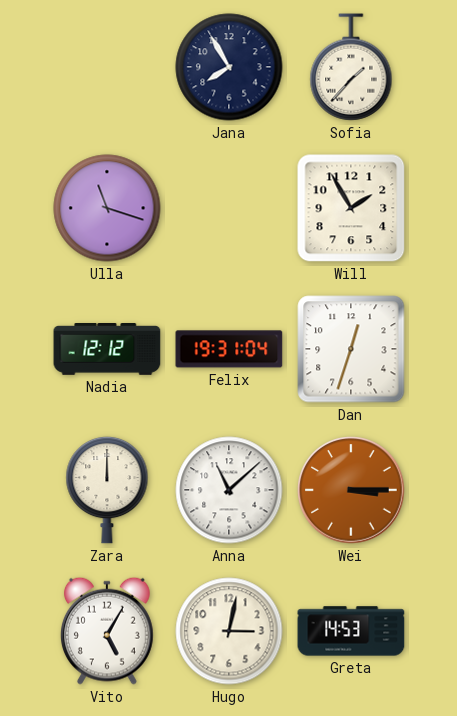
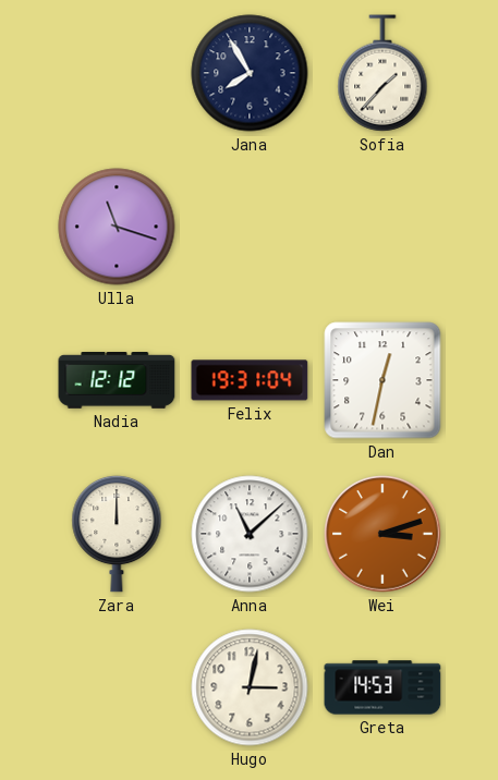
Will: 1:55 -> none
Dan: 12:33 -> 12:32
Wei: 3:15 -> 3:12
Vito: 5:05 -> none
